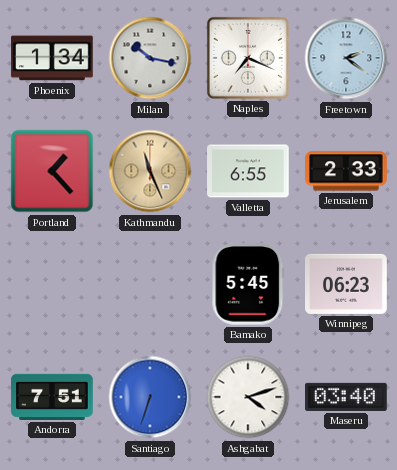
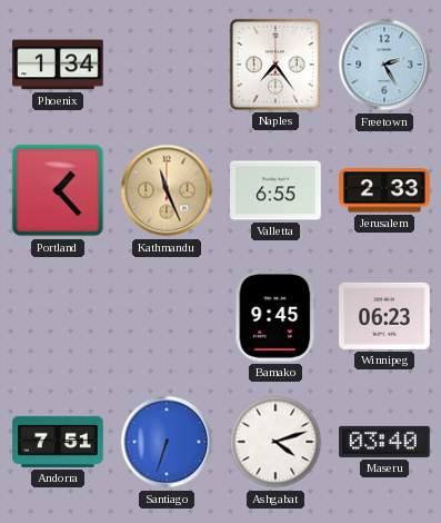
Milan: 10:17 -> none
Naples: 7:19 -> 7:24
Freetown: 2:21 -> 2:25
Bamako: 5:45 -> 9:45
